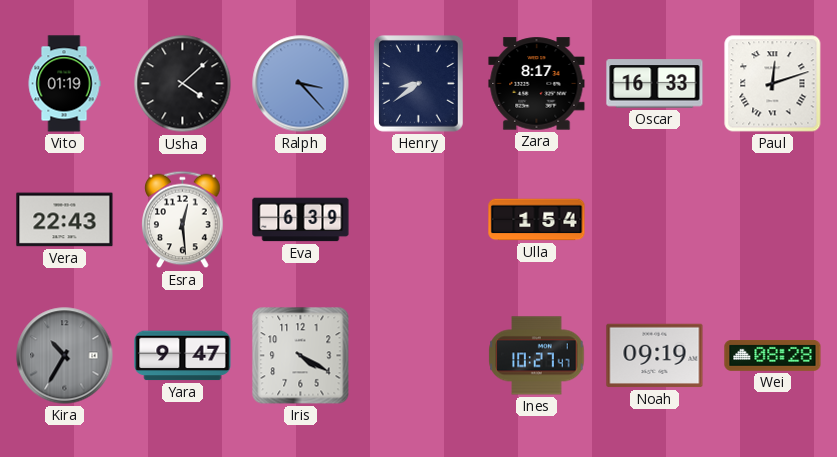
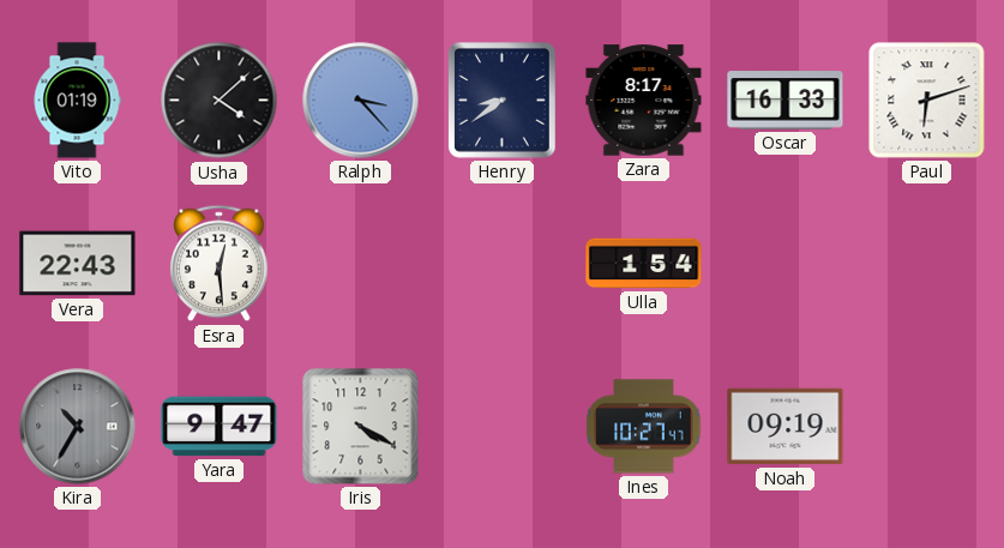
Paul: 12:12 -> 6:12
Eva: 6:39 -> none
Wei: 08:28 -> none
